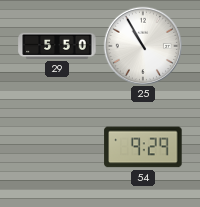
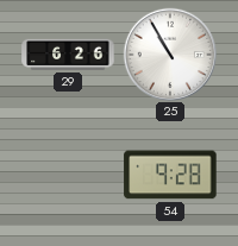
29: 5:50 -> 6:26
54: 9:29 -> 9:28
